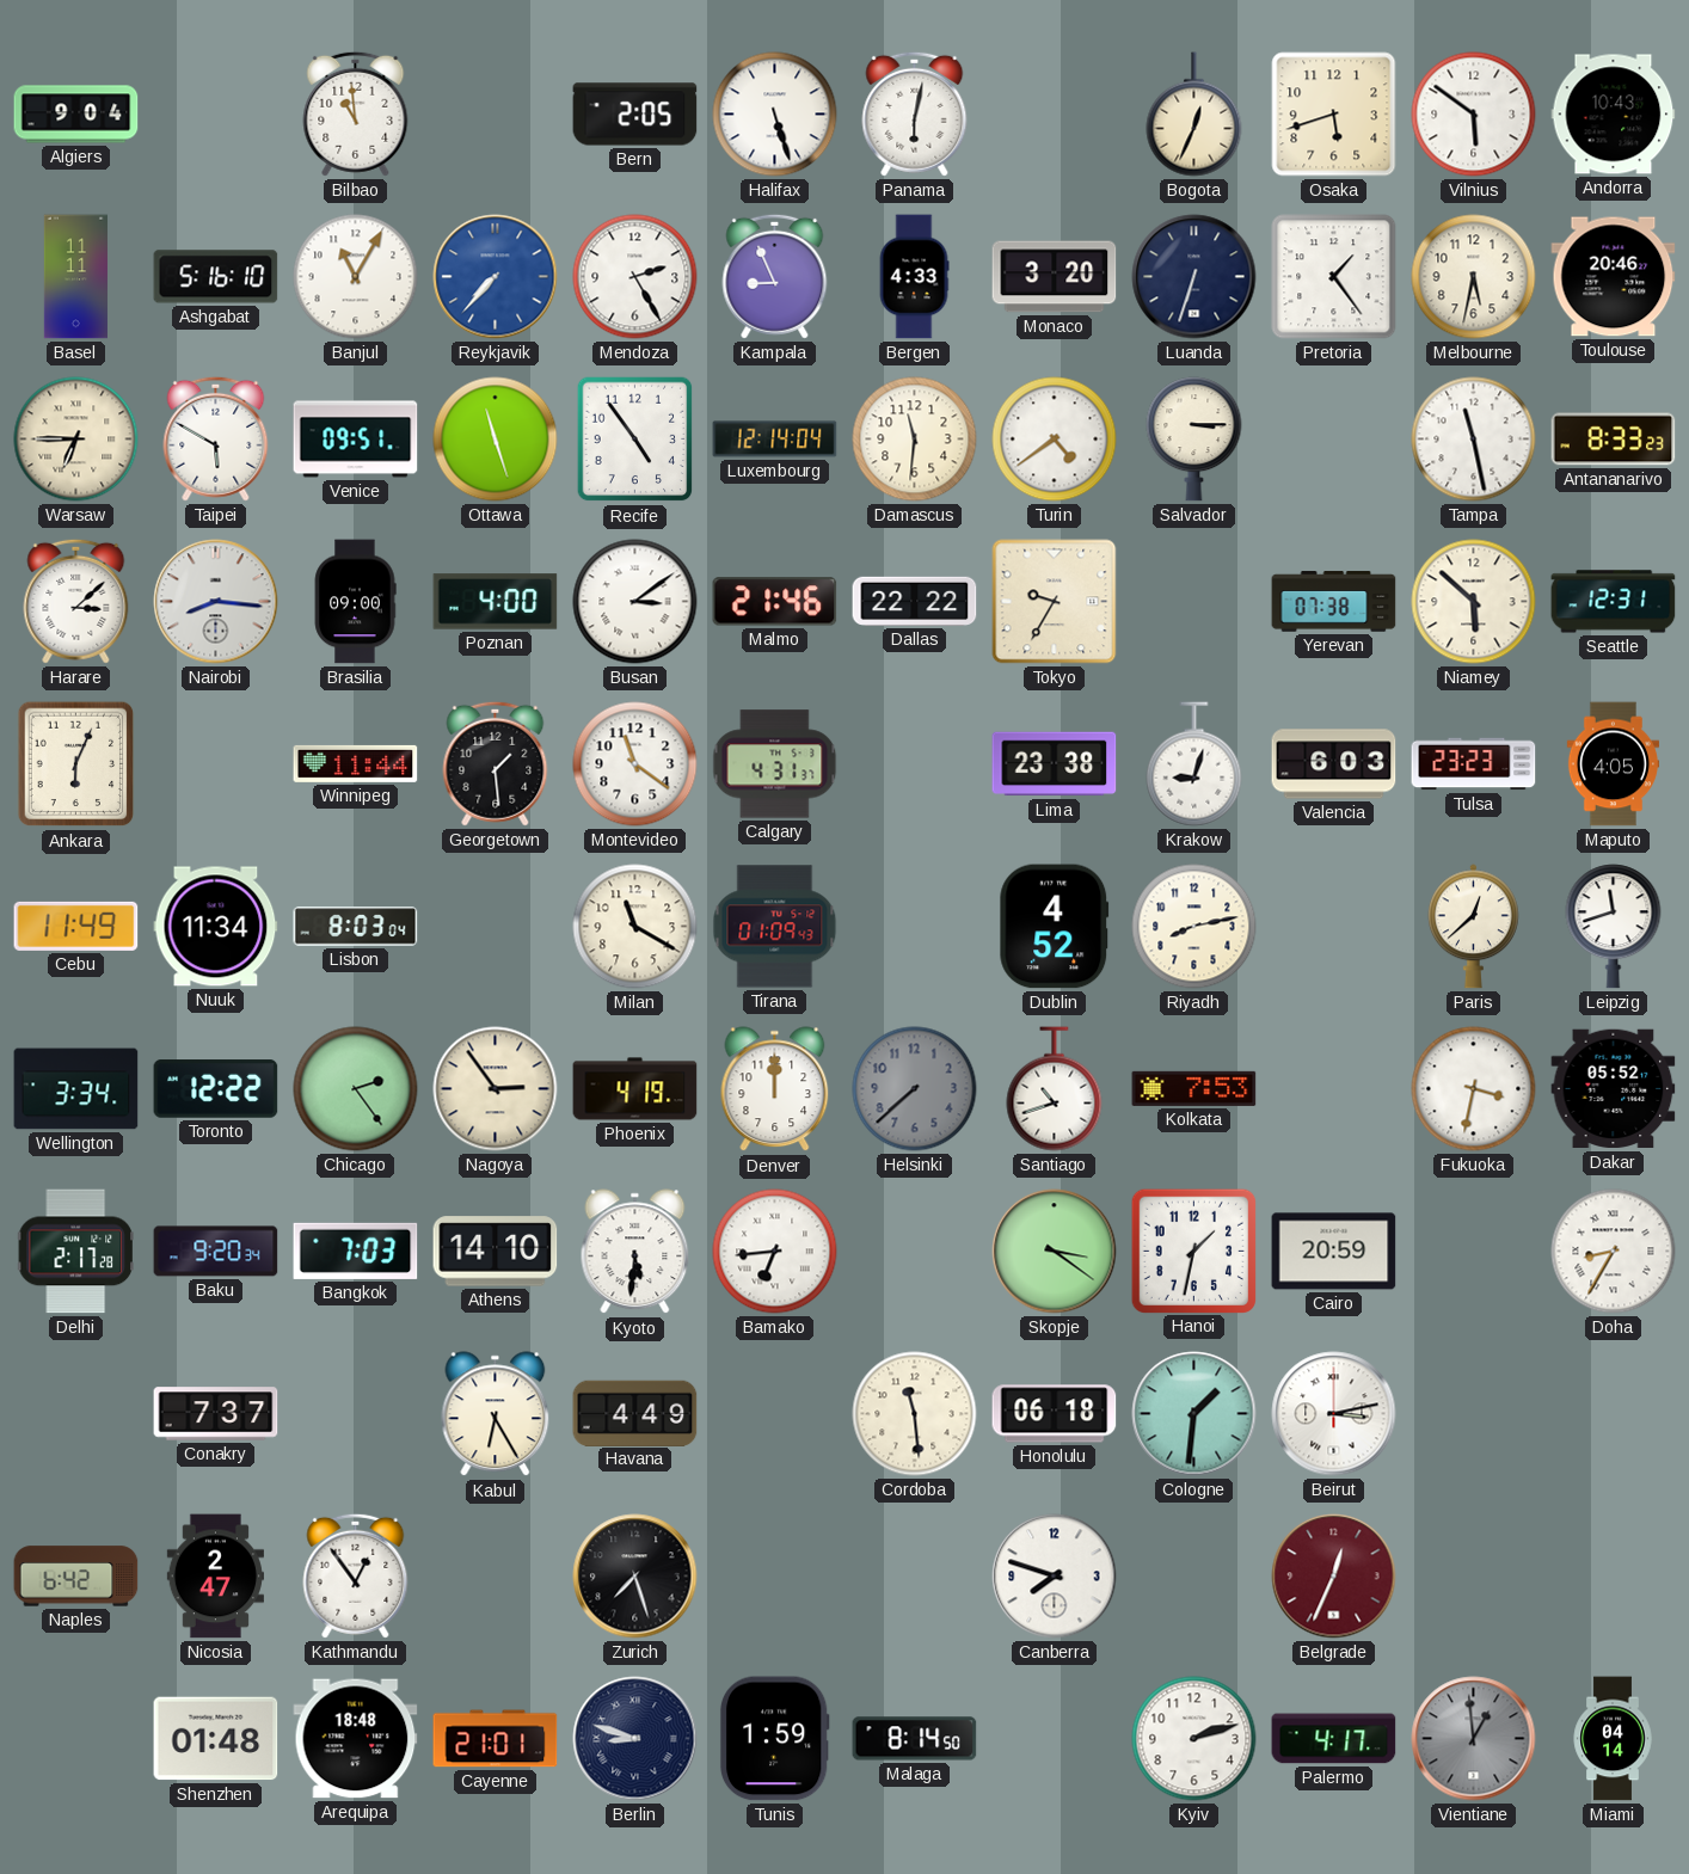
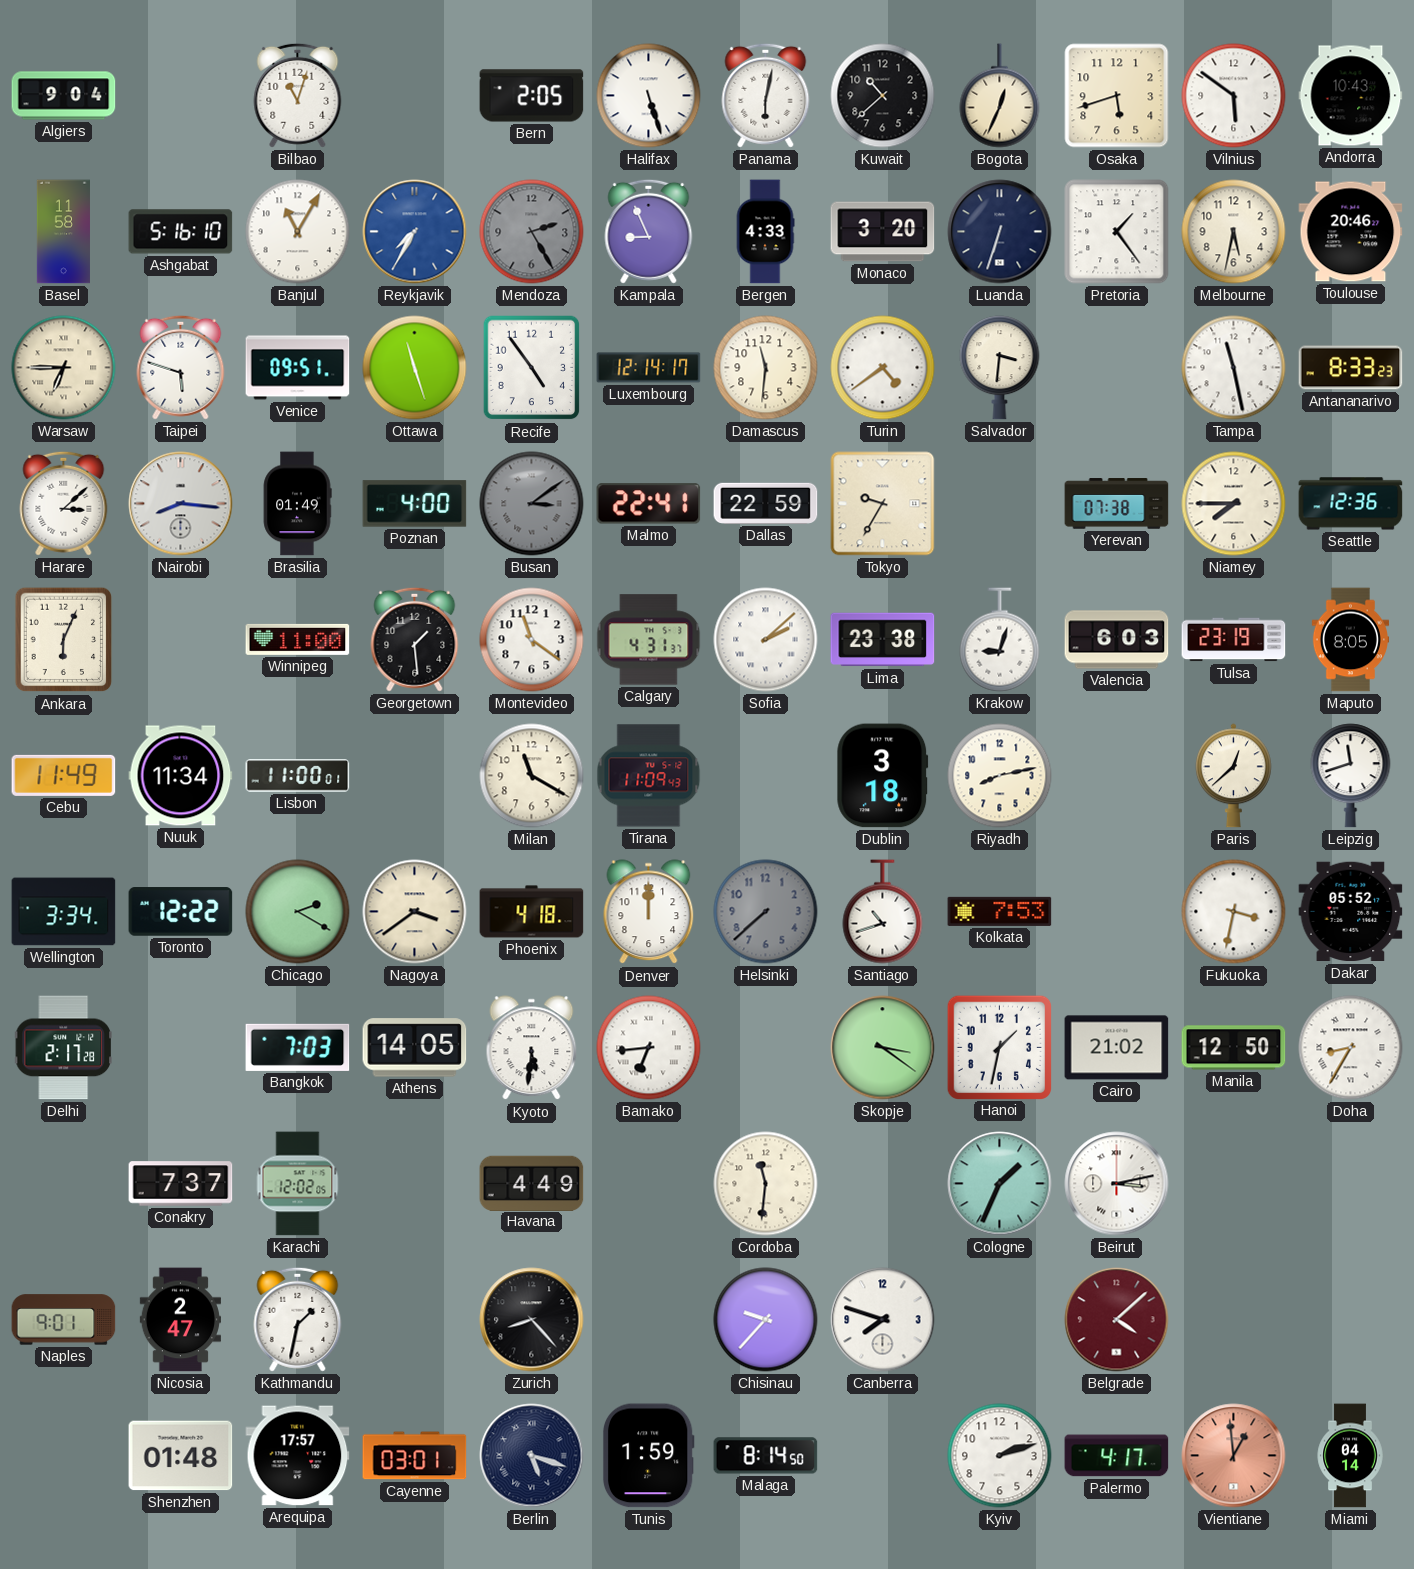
Bilbao: 10:59 -> 11:03
Kuwait: none -> 10:38
Basel: 11:11 -> 11:58
Reykjavik: 7:37 -> 7:35
Mendoza dial: white -> grey
Taipei: 5:50 -> 5:48
Luxembourg: 12:14:04 -> 12:14:17
Salvador: 3:15 -> 3:31
Brasilia: 09:00 -> 01:49
Busan dial: white -> grey
Malmo: 21:46 -> 22:41
Dallas: 22:22 -> 22:59
Niamey: 5:52 -> 7:45
Seattle: 12:31 -> 12:36
Winnipeg: 11:44 -> 11:00
Sofia: none -> 2:08
Tulsa: 23:23 -> 23:19
Maputo: 4:05 -> 8:05
Lisbon: 8:03 -> 11:00
Tirana: 01:09 -> 11:09
Dublin: 4:52 -> 3:18
Chicago: 2:24 -> 2:20
Nagoya: 2:54 -> 3:39
Phoenix: 4:19 -> 4:18
Baku: 9:20 -> none
Athens: 14:10 -> 14:05
Cairo: 20:59 -> 21:02
Manila: none -> 12:50
Karachi: none -> 12:02
Kabul: 6:25 -> none
Cordoba: 11:29 -> 11:31
Honolulu: 06:18 -> none
Cologne: 1:31 -> 1:34
Naples: 6:42 -> 9:01
Kathmandu: 12:54 -> 1:32
Zurich: 7:27 -> 8:23
Chisinau: none -> 9:37
Belgrade: 12:34 -> 4:08
Arequipa: 18:48 -> 17:57
Cayenne: 21:01 -> 03:01
Berlin: 8:48 -> 5:18
Vientiane dial: grey -> salmon
